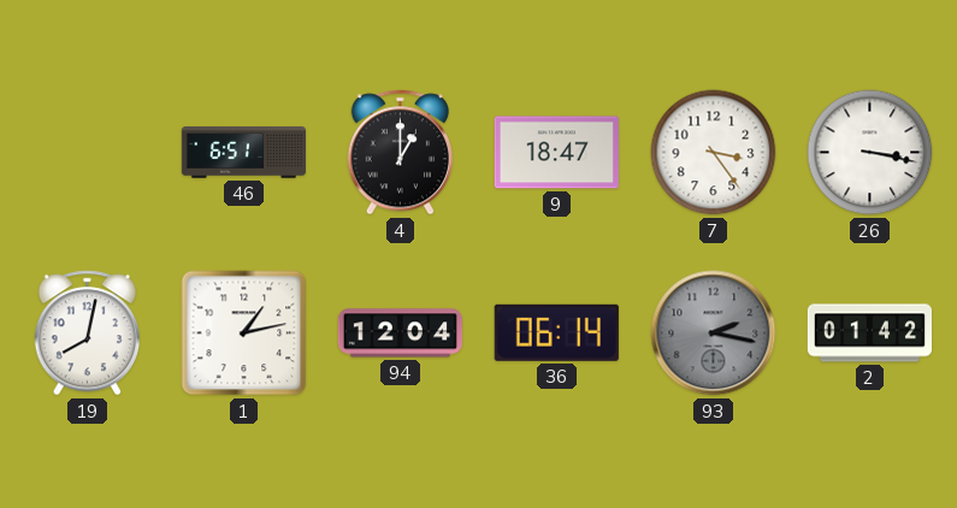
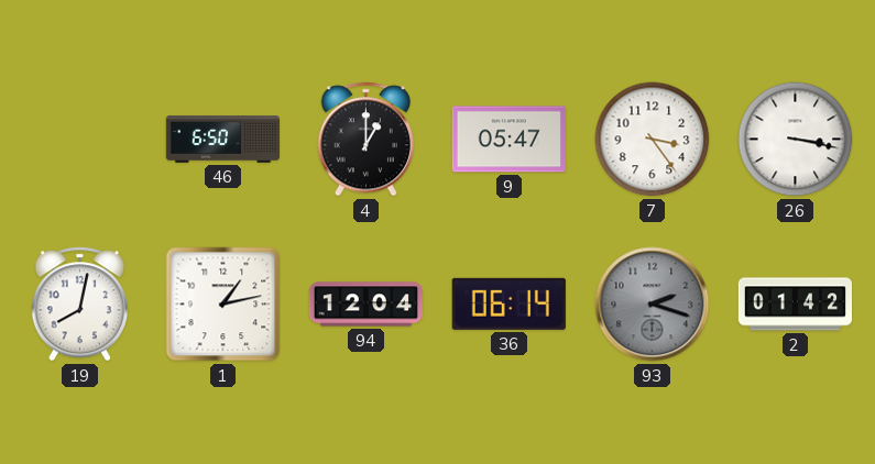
46: 6:51 -> 6:50
9: 18:47 -> 05:47
93: 2:17 -> 2:18
